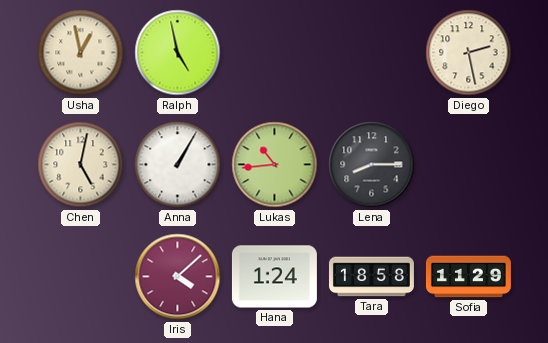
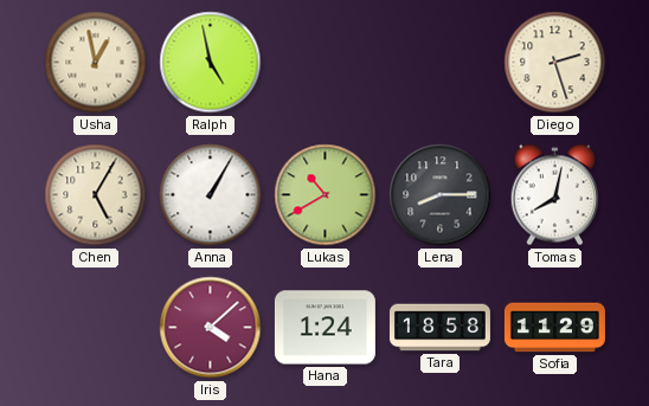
Diego: 2:28 -> 2:27
Chen: 5:02 -> 5:05
Lukas: 10:44 -> 10:40
Tomas: none -> 8:02
